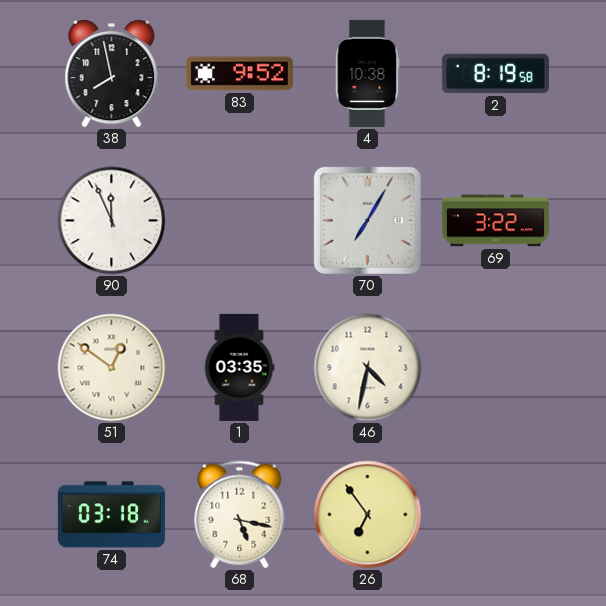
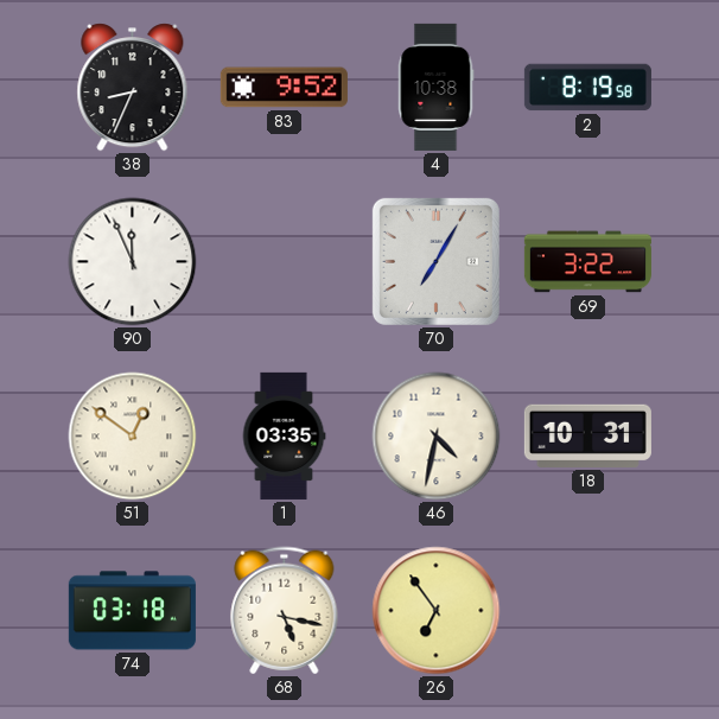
38: 7:58 -> 8:34
18: none -> 10:31
